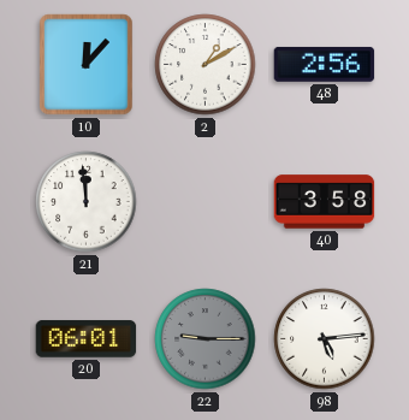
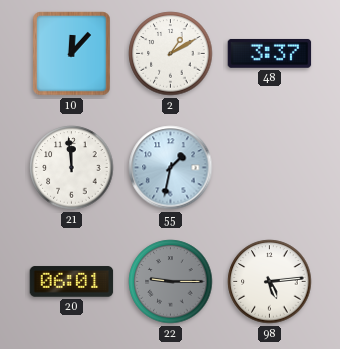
48: 2:56 -> 3:37
55: none -> 1:32
40: 3:58 -> none
